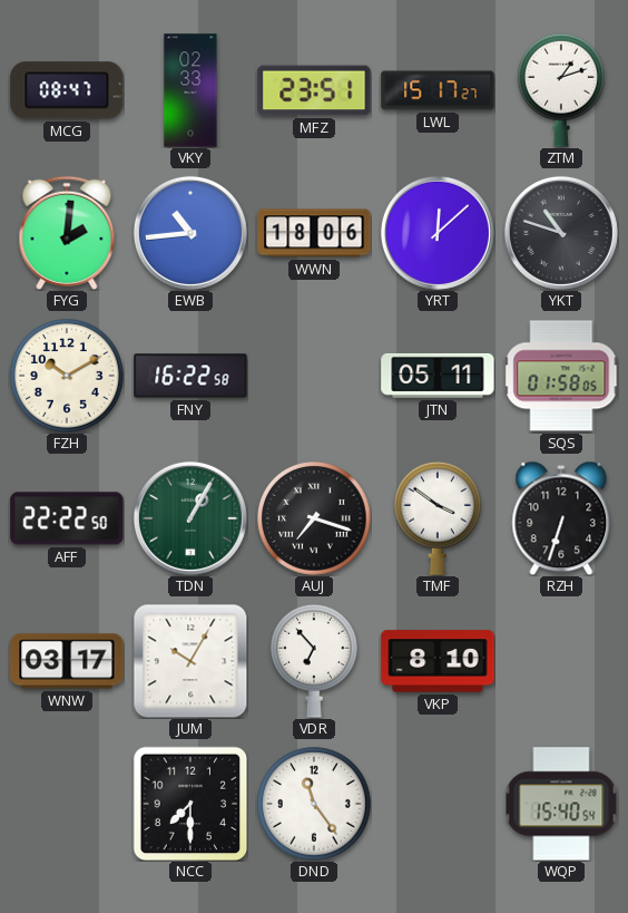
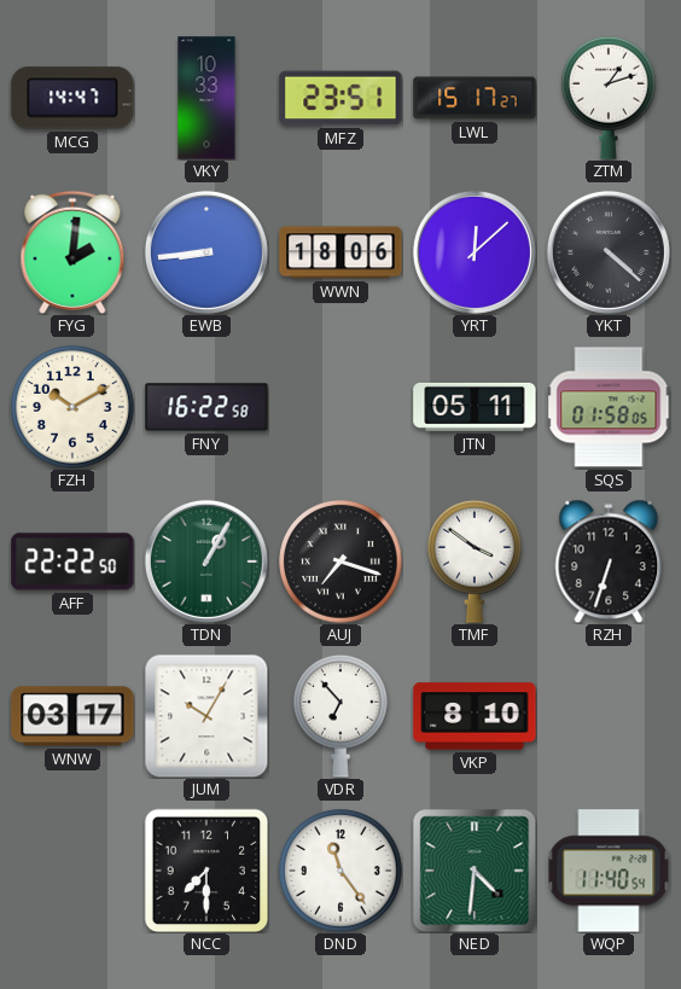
MCG: 08:47 -> 14:47
VKY: 02:33 -> 10:33
EWB: 10:44 -> 8:44
YKT: 10:48 -> 4:22
NED: none -> 4:31
WQP: 15:40 -> 11:40
